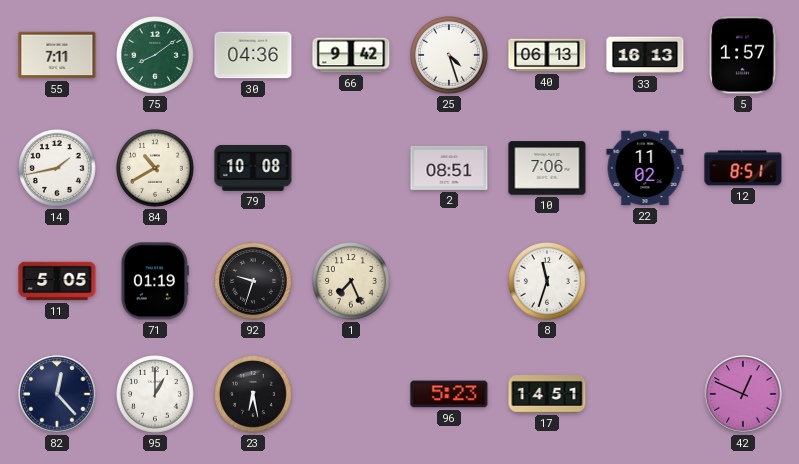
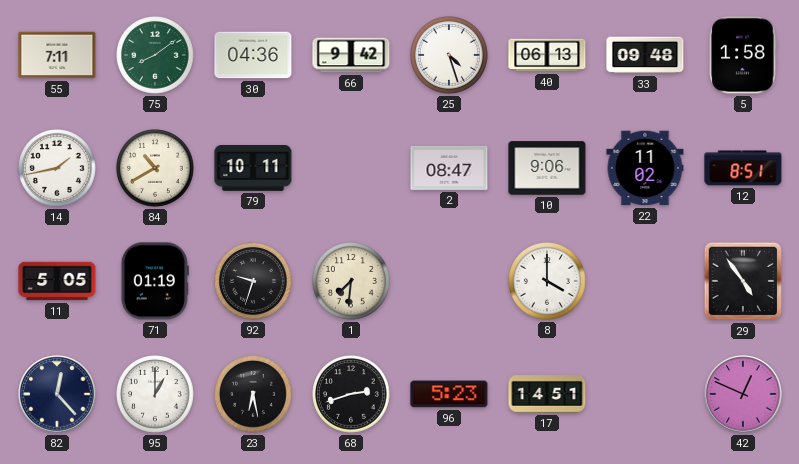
33: 16:13 -> 09:48
5: 1:57 -> 1:58
79: 10:08 -> 10:11
2: 08:51 -> 08:47
10: 7:06 -> 9:06
1: 7:26 -> 7:31
8: 11:33 -> 4:00
29: none -> 4:54
68: none -> 2:42
